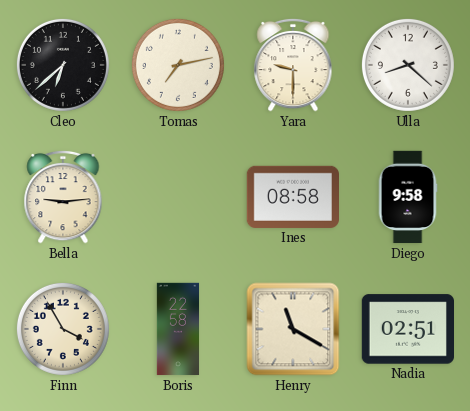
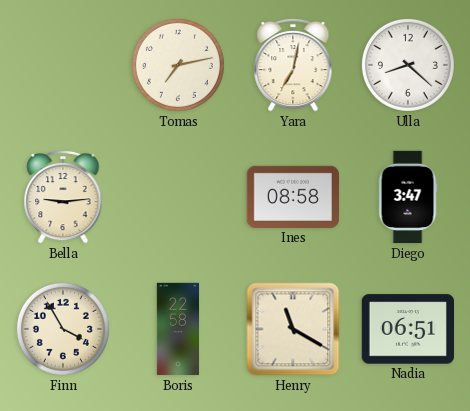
Cleo: 6:38 -> none
Yara: 9:30 -> 7:02
Diego: 9:58 -> 3:47
Nadia: 02:51 -> 06:51
